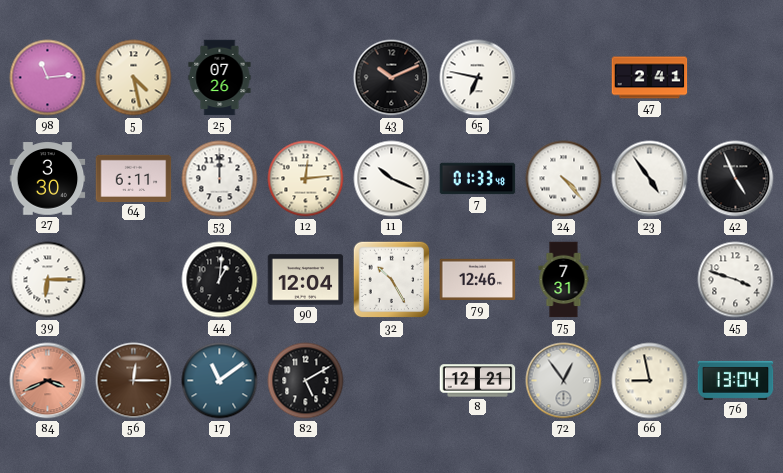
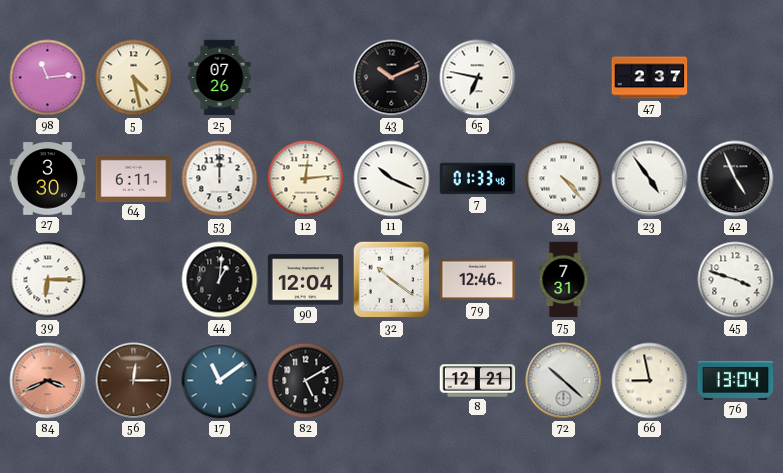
47: 2:41 -> 2:37
32: 10:25 -> 10:21
72: 12:54 -> 10:22
